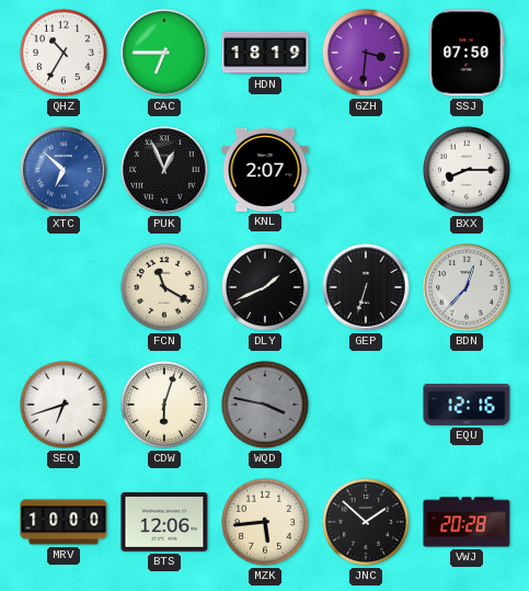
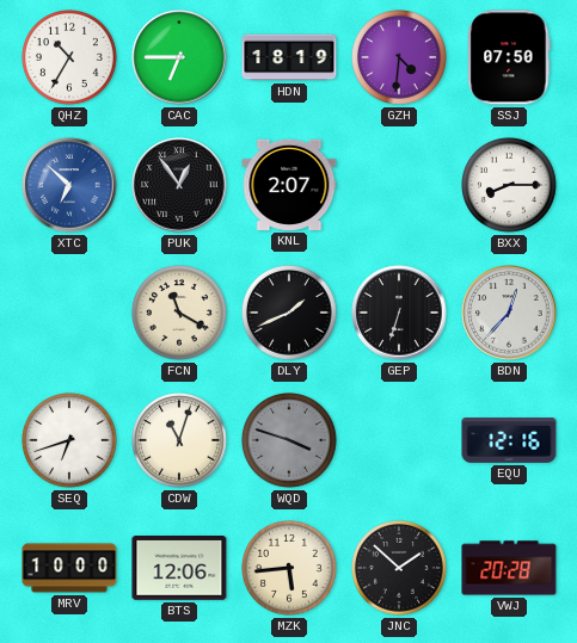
GZH: 3:31 -> 4:31
PUK: 12:56 -> 12:54
CDW: 6:03 -> 11:03
WQD: 3:47 -> 3:48
